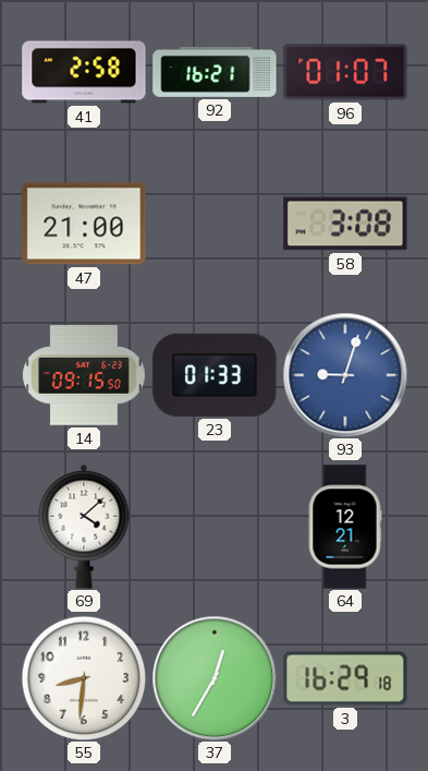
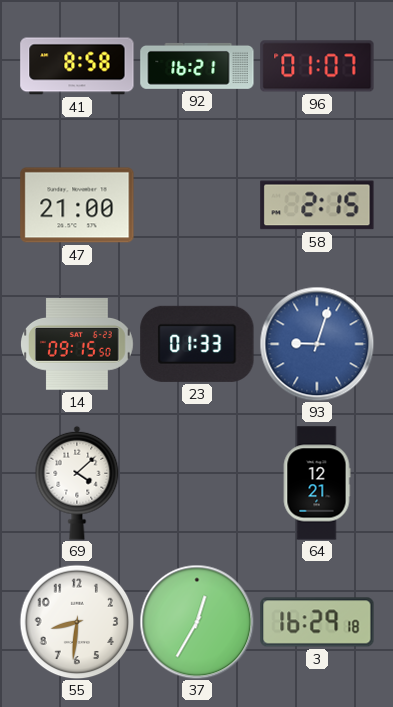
41: 2:58 -> 8:58
58: 3:08 -> 2:15
